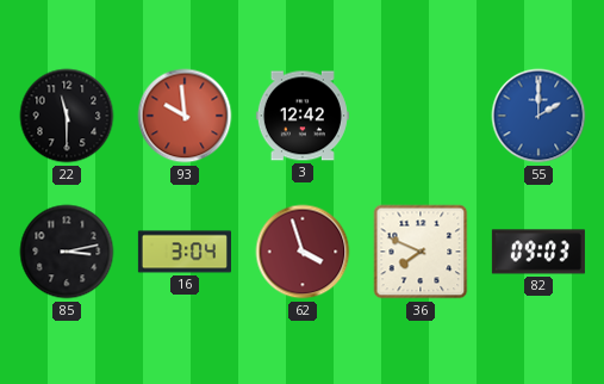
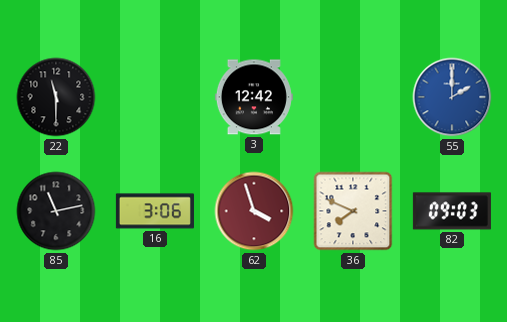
93: 9:59 -> none
85: 3:13 -> 11:13
16: 3:04 -> 3:06
